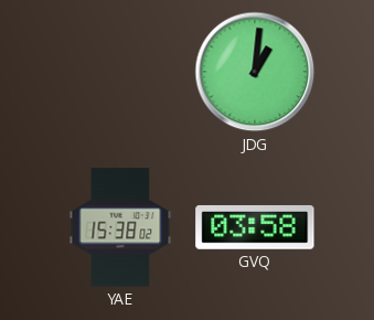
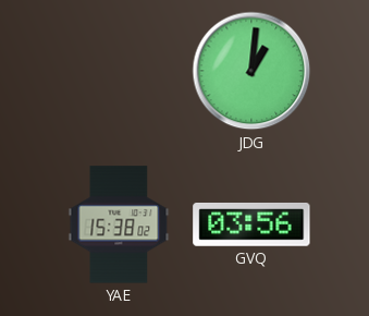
GVQ: 03:58 -> 03:56
